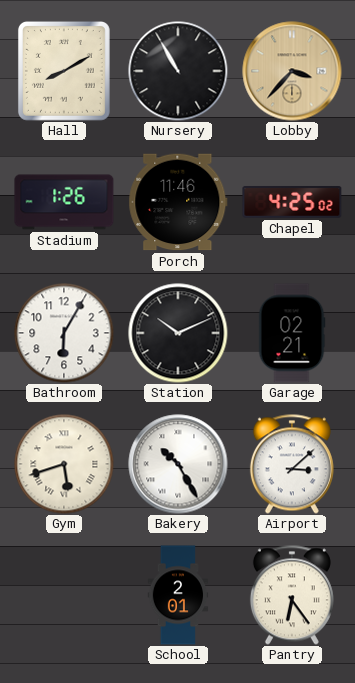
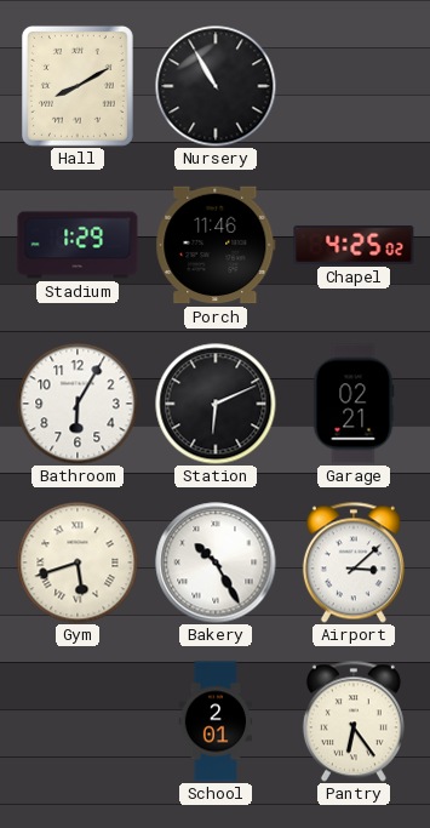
Lobby: 3:37 -> none
Stadium: 1:26 -> 1:29
Station: 10:11 -> 6:11
